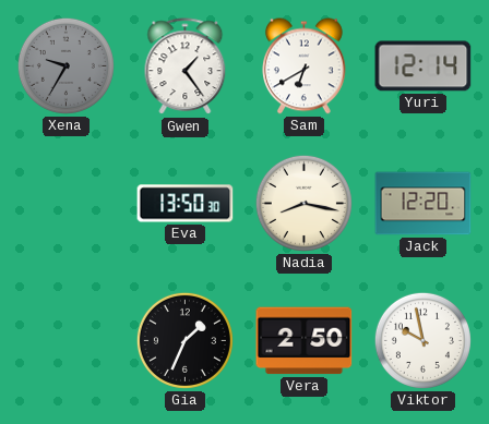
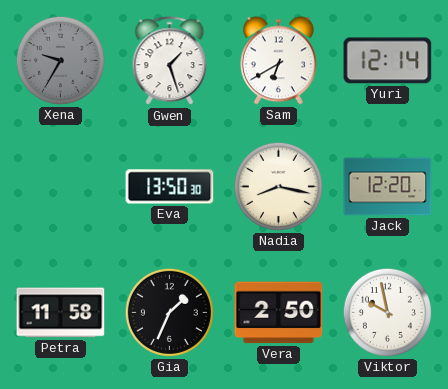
Gwen: 1:24 -> 1:27
Petra: none -> 11:58
